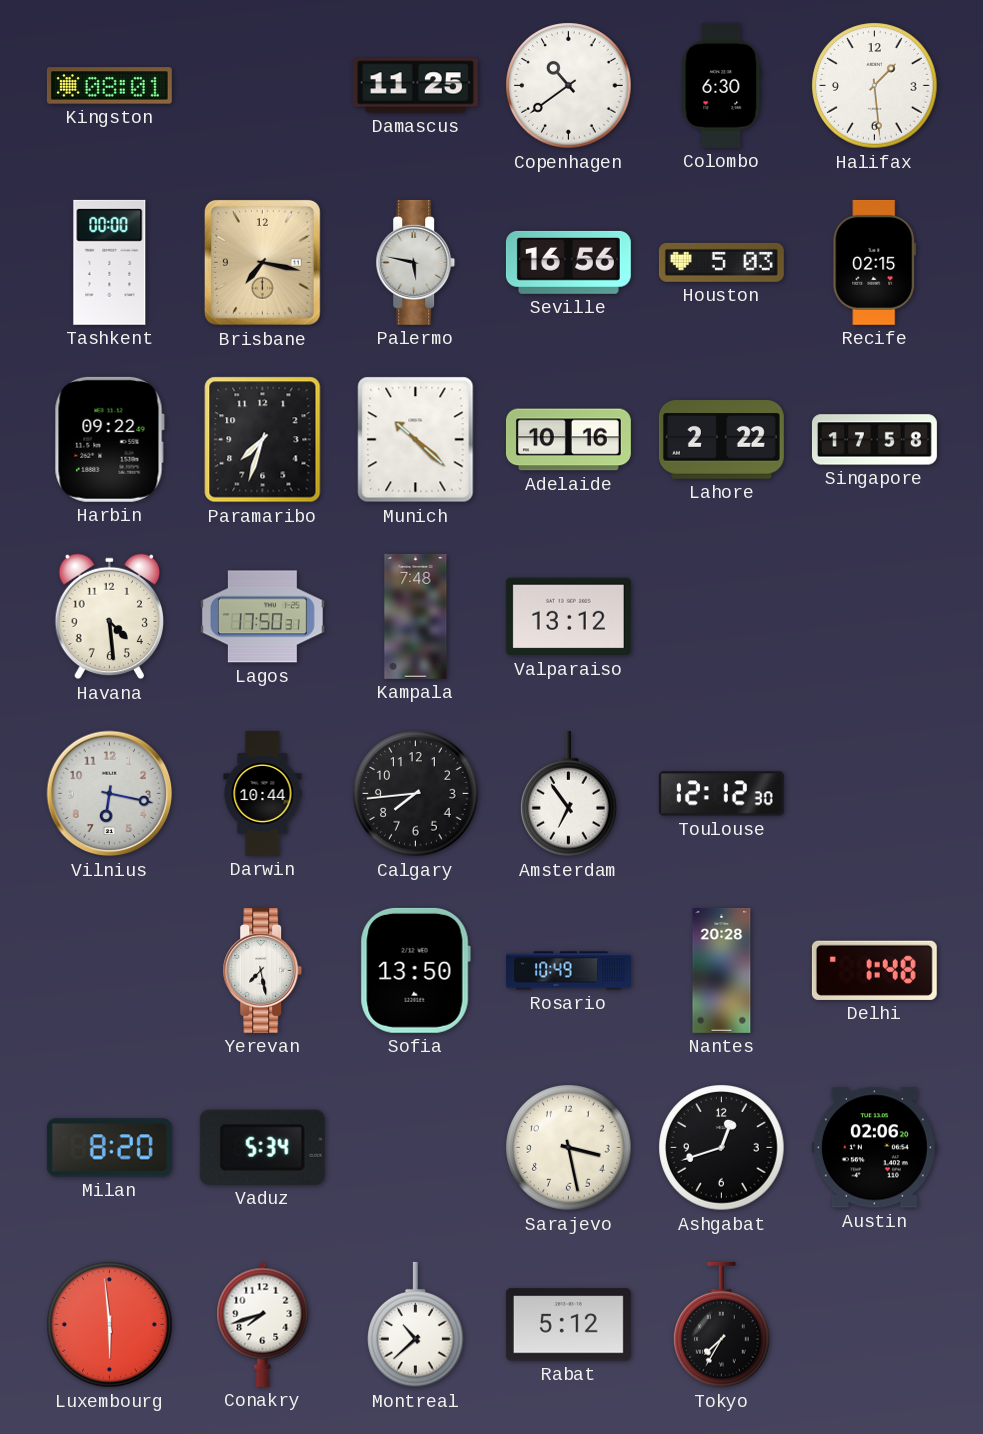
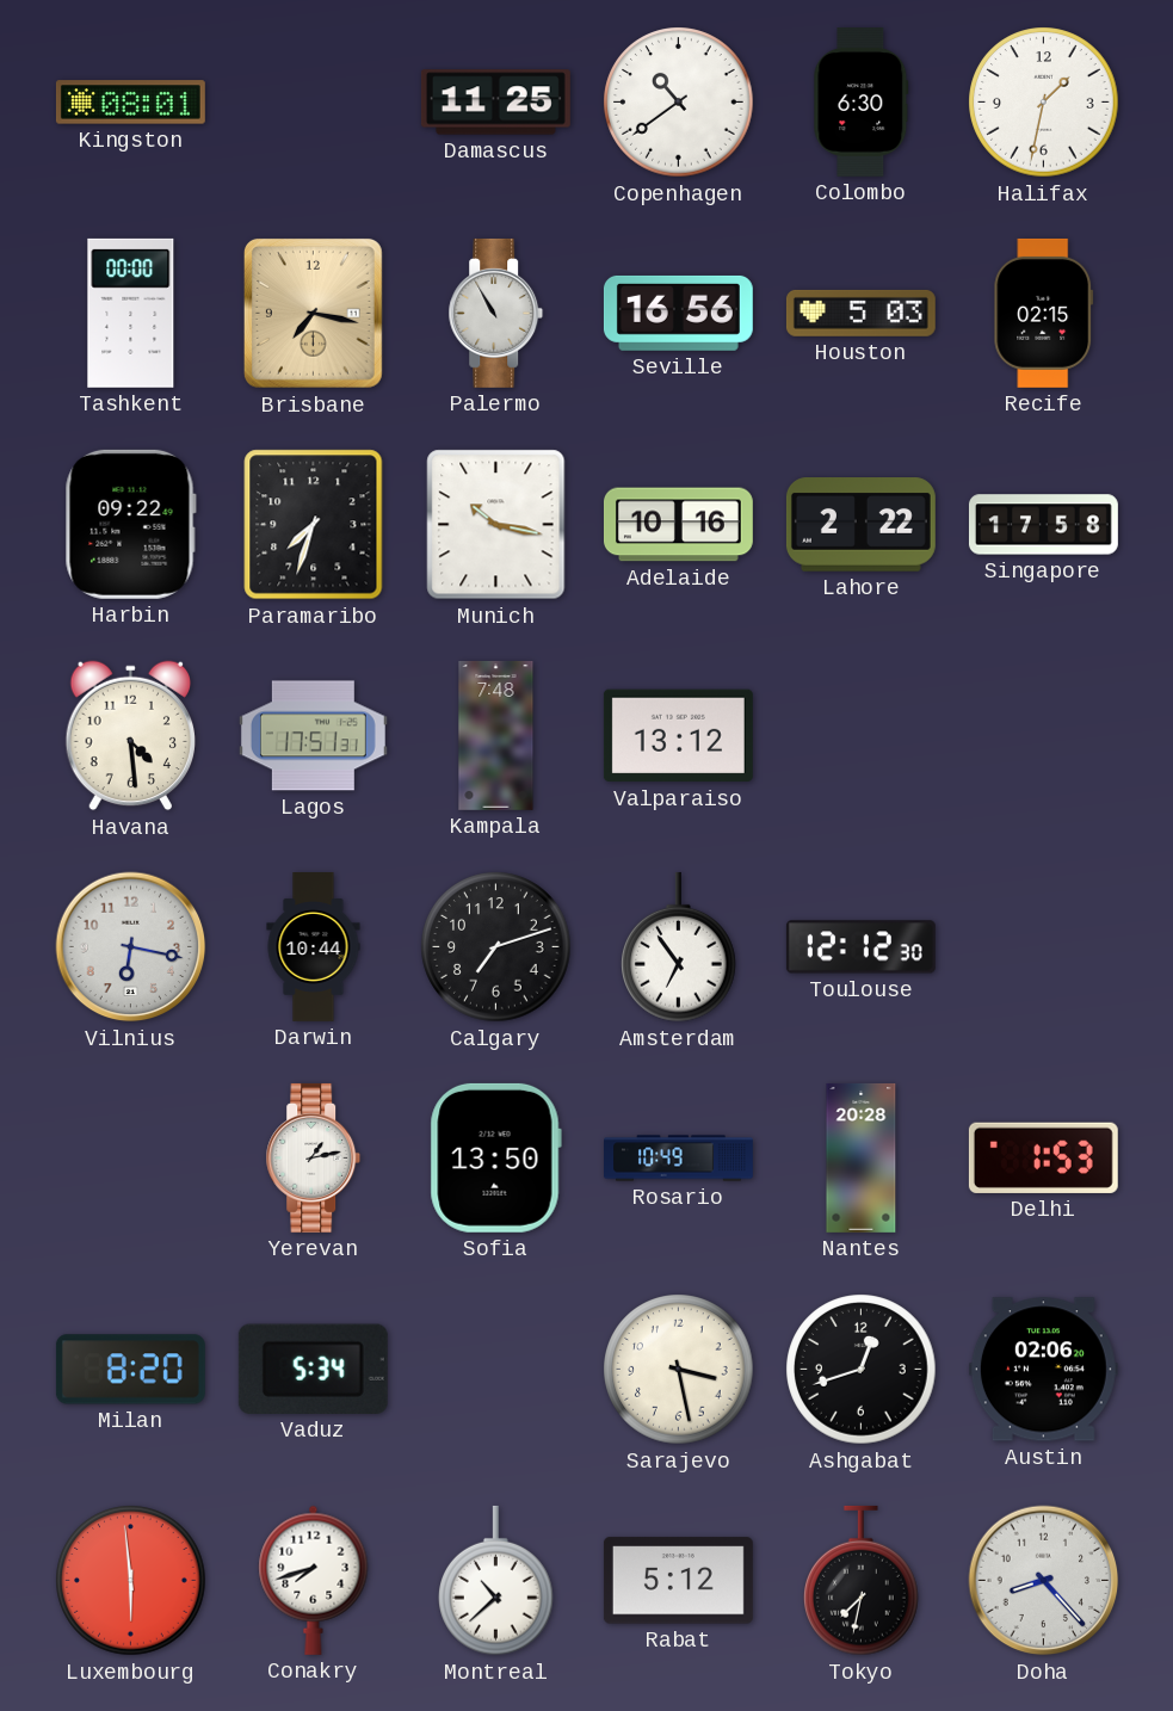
Halifax: 1:29 -> 1:32
Palermo: 5:47 -> 10:55
Munich: 10:22 -> 10:17
Lagos: 17:50 -> 17:51
Calgary: 7:44 -> 7:12
Yerevan: 7:28 -> 1:13
Delhi: 1:48 -> 1:53
Tokyo: 7:35 -> 7:32
Doha: none -> 8:23
